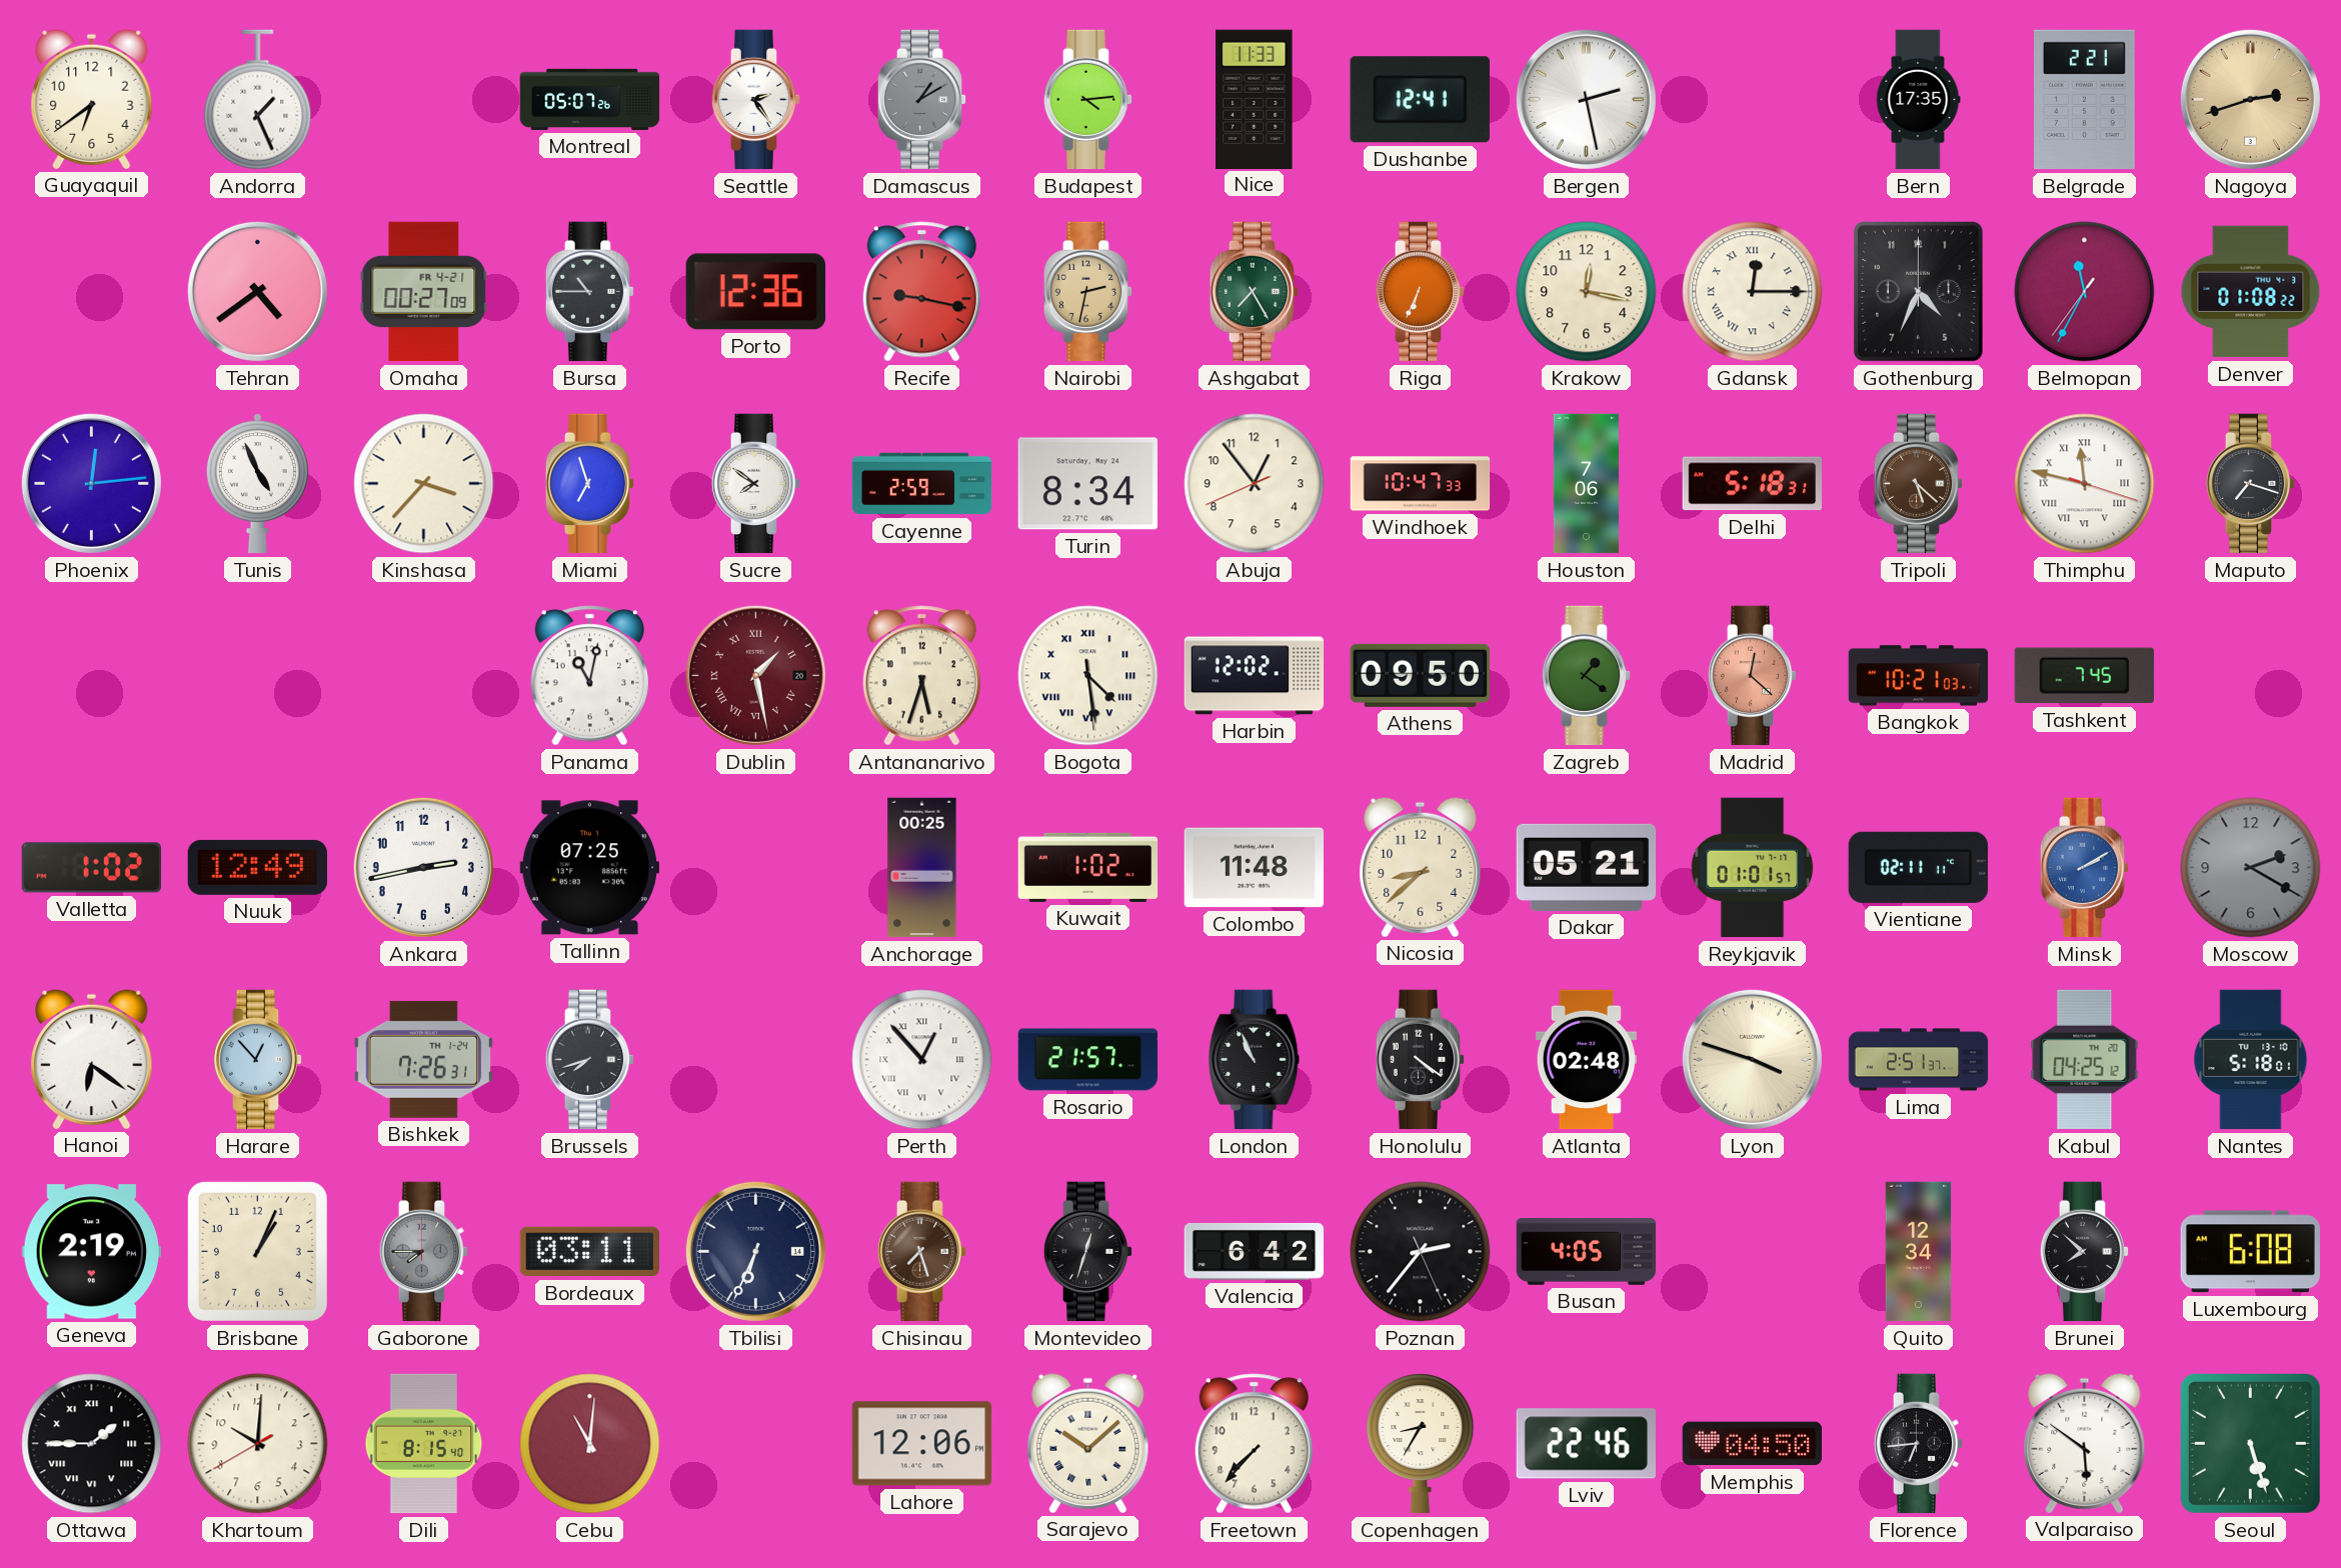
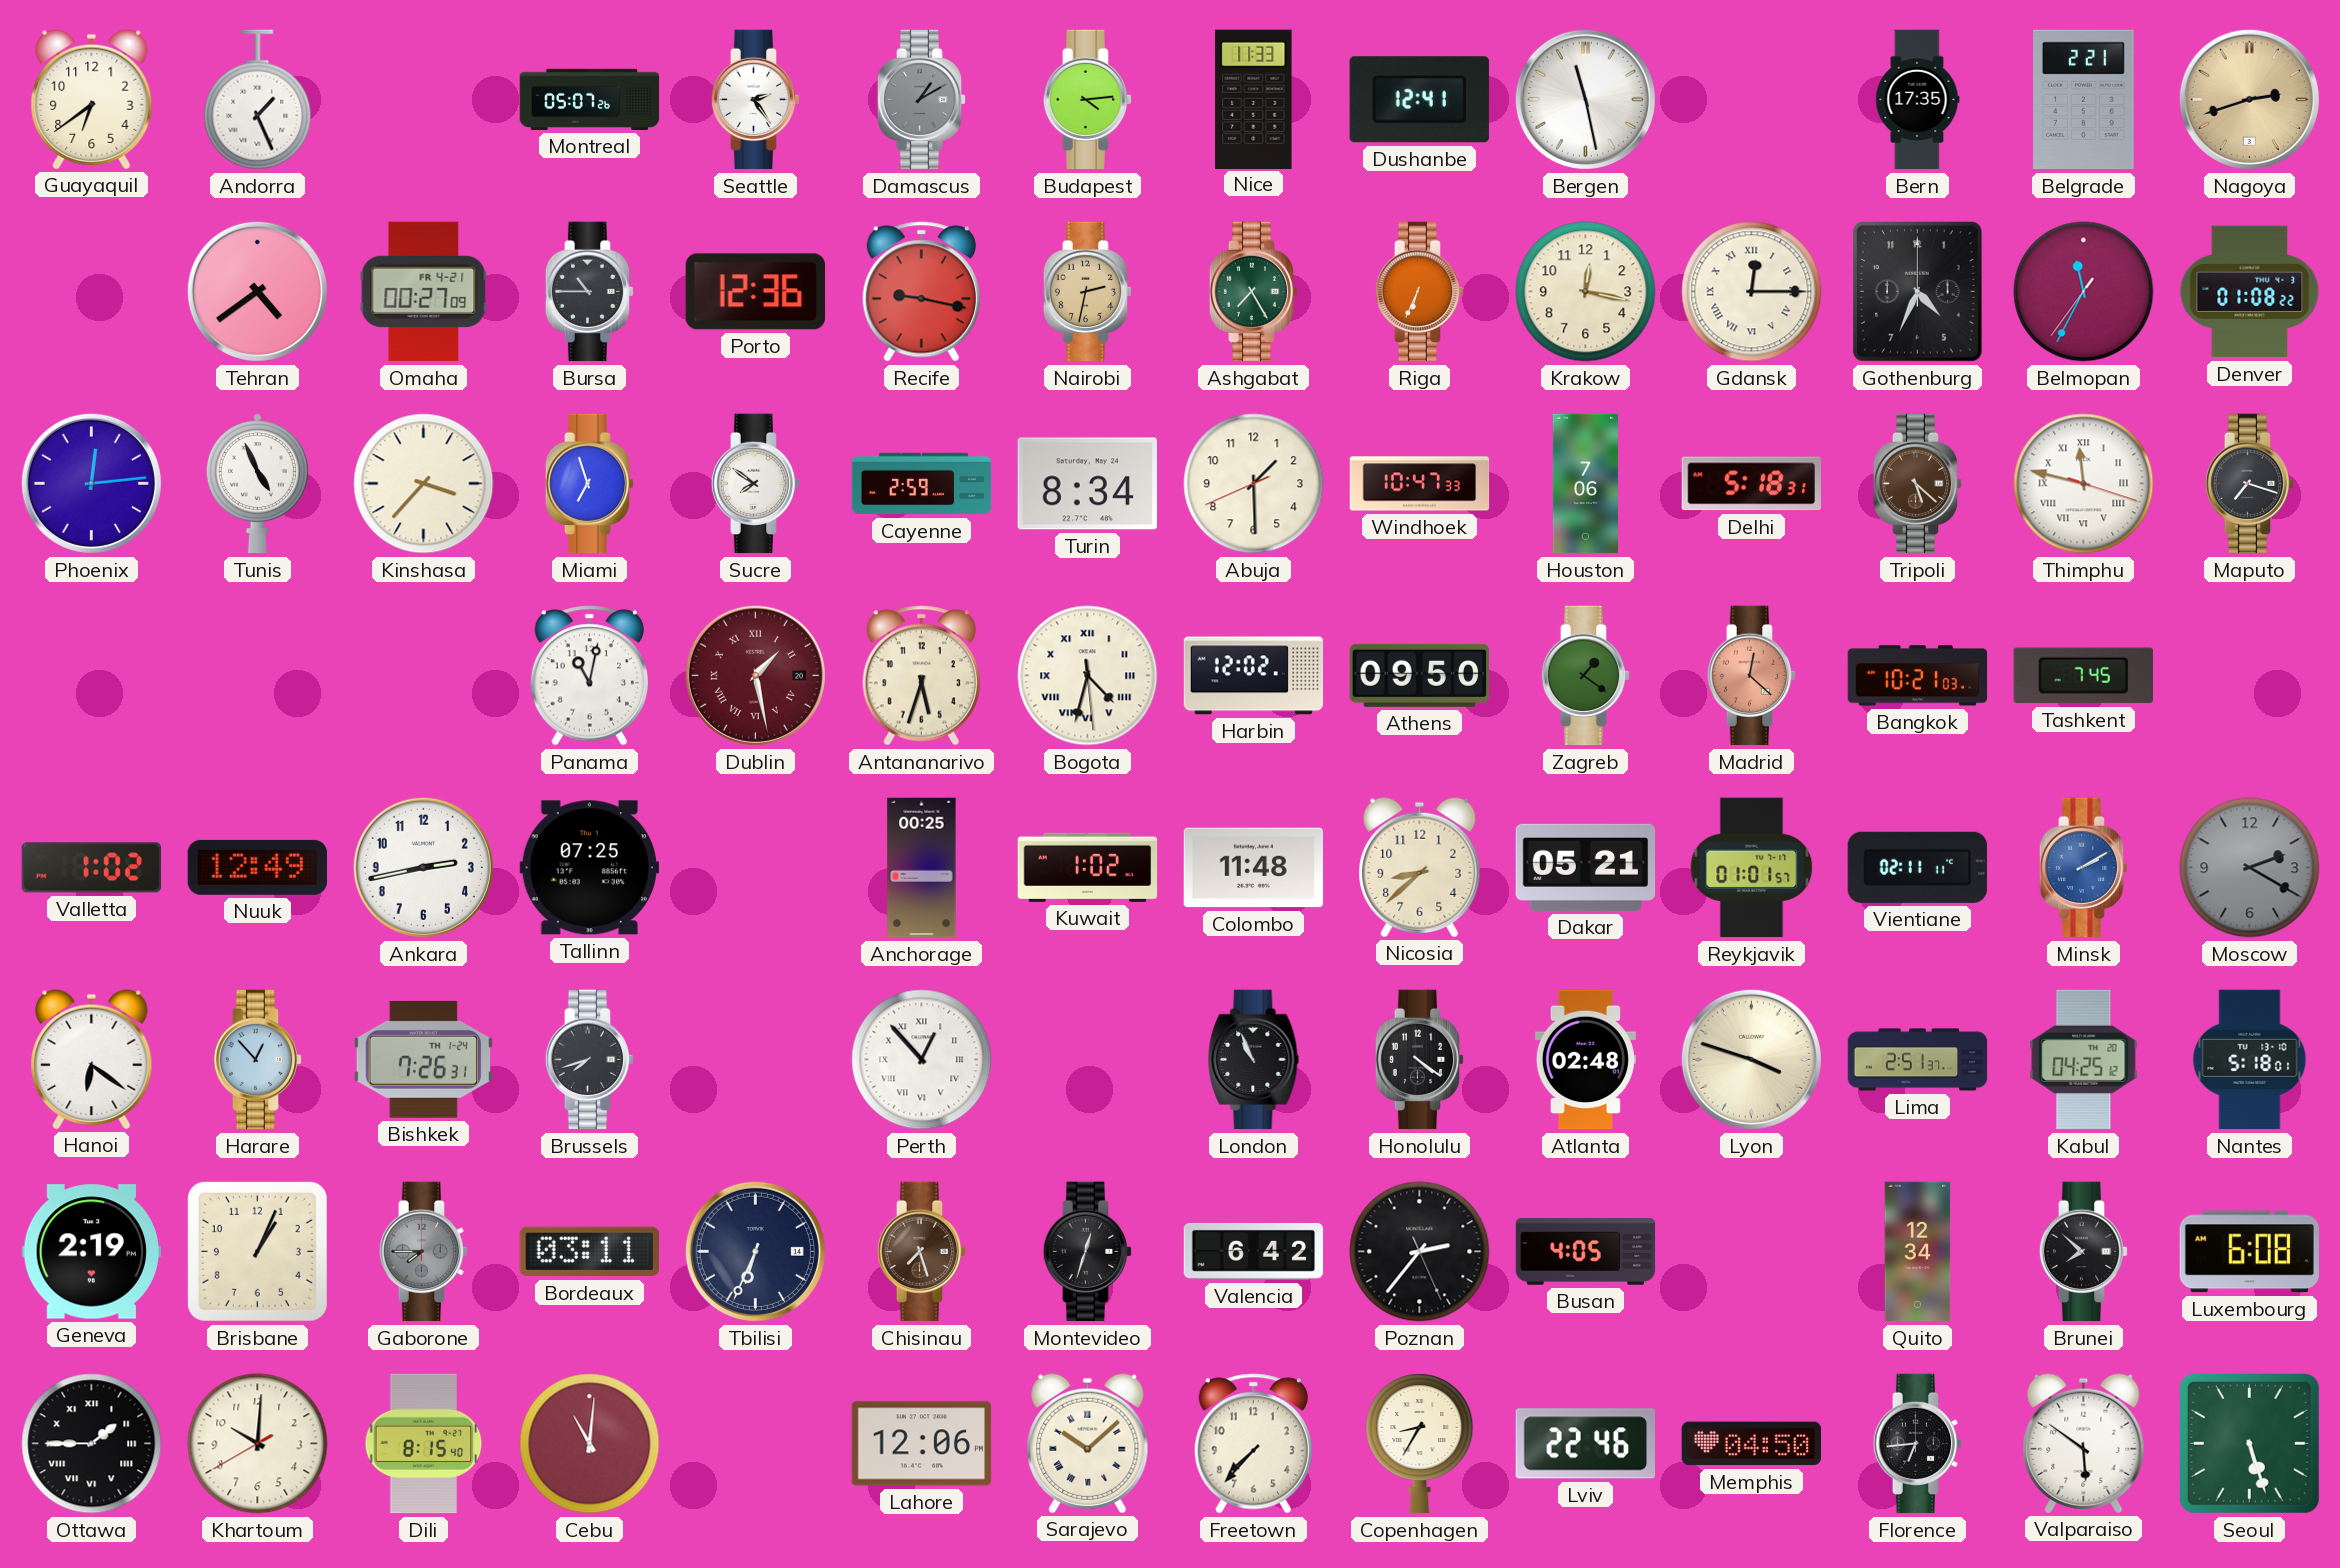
Bergen: 2:28 -> 11:28
Abuja: 12:53 -> 1:29
Bogota: 4:28 -> 4:32
Rosario: 21:57 -> none
